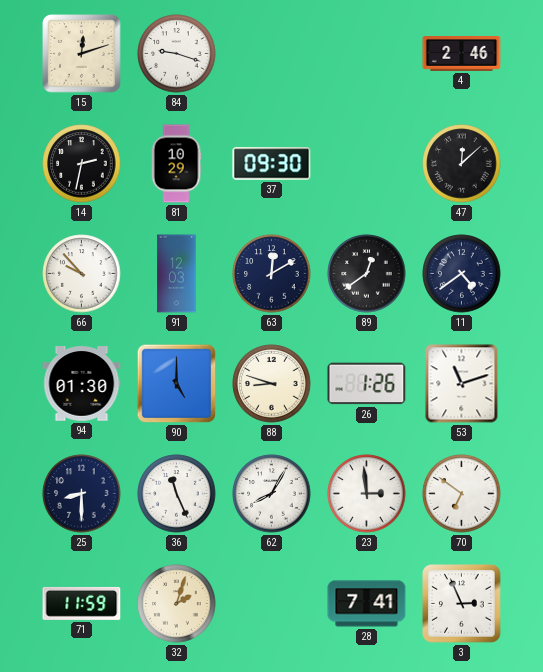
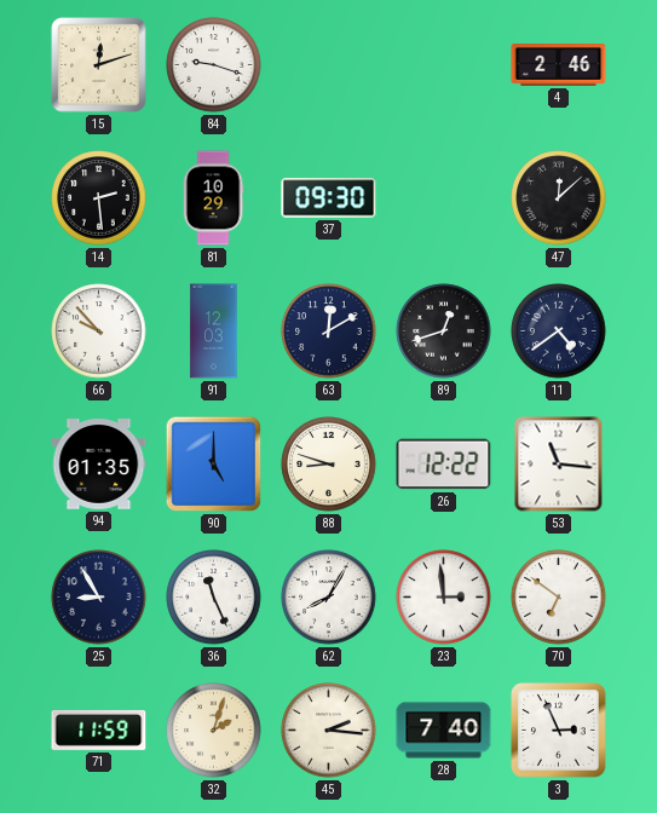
14: 2:32 -> 2:29
89: 12:39 -> 12:42
94: 01:30 -> 01:35
26: 1:26 -> 12:22
53: 11:12 -> 11:16
25: 8:30 -> 8:55
45: none -> 2:16
28: 7:41 -> 7:40
